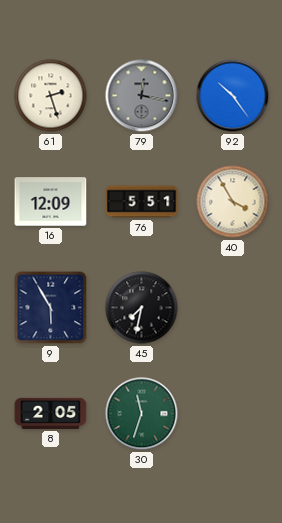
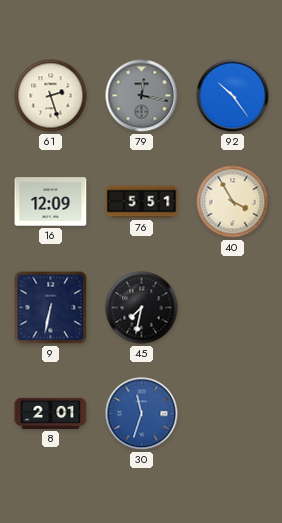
9: 5:55 -> 6:32
8: 2:05 -> 2:01
30 dial: green -> blue
